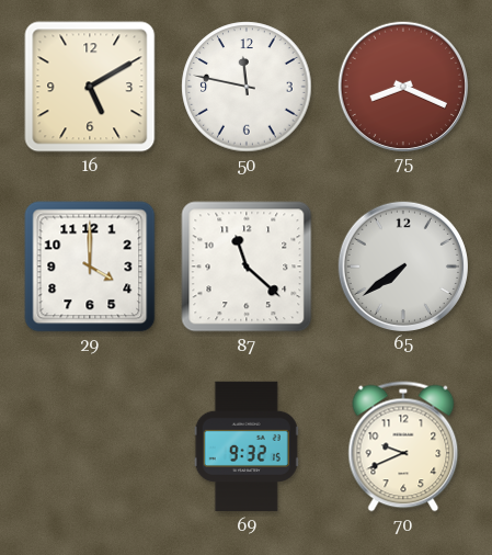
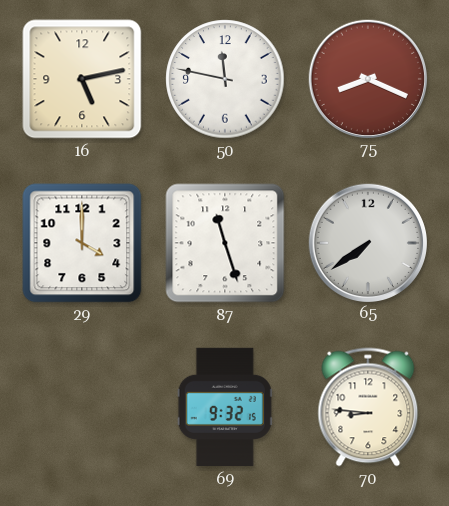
16: 5:10 -> 5:13
87: 11:22 -> 11:27
70: 9:41 -> 8:46
